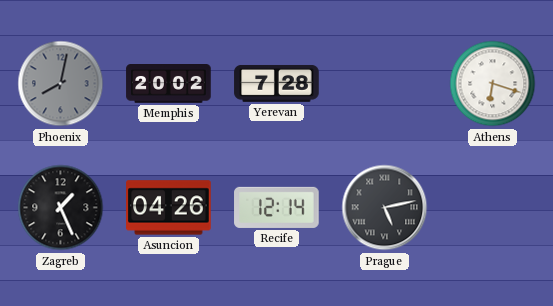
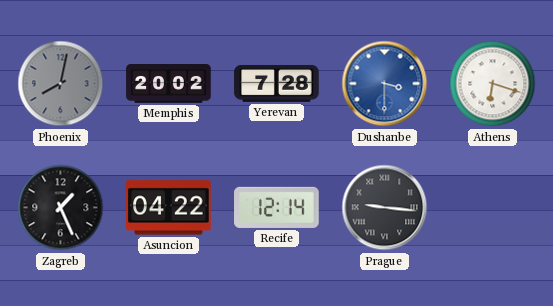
Dushanbe: none -> 3:30
Asuncion: 04:26 -> 04:22
Prague: 5:13 -> 9:16
